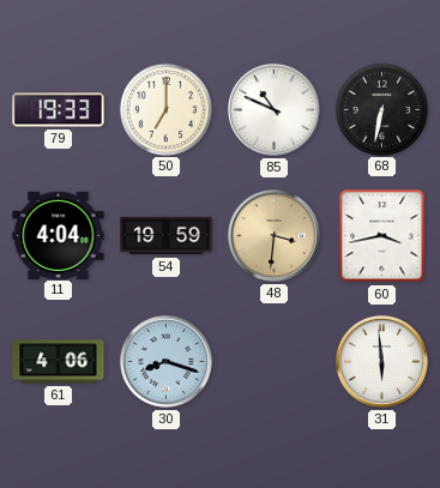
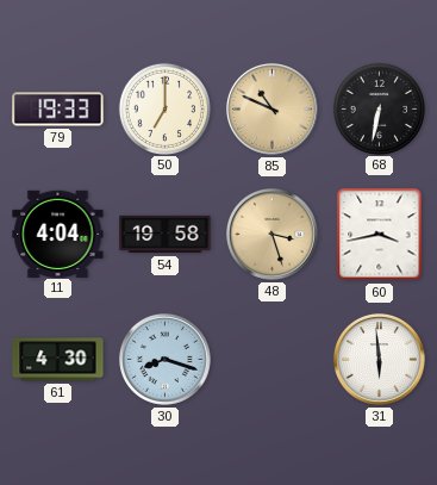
85 dial: white -> champagne
54: 19:59 -> 19:58
48: 3:31 -> 3:27
61: 4:06 -> 4:30
